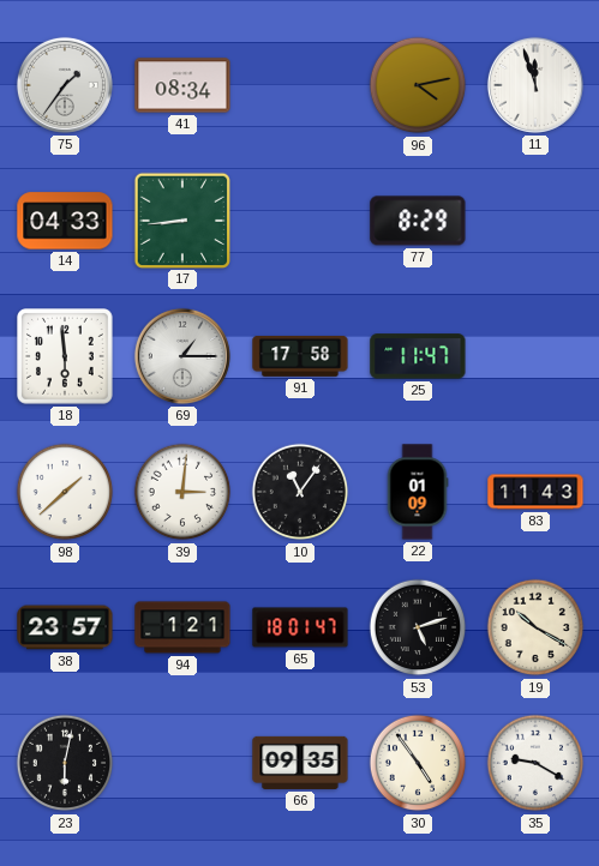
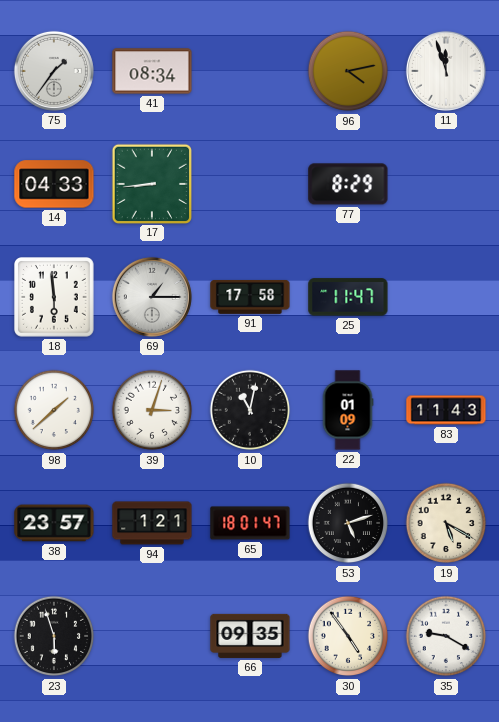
39: 3:01 -> 3:03
10: 11:06 -> 11:02
19: 10:20 -> 5:20
23: 6:02 -> 5:57
